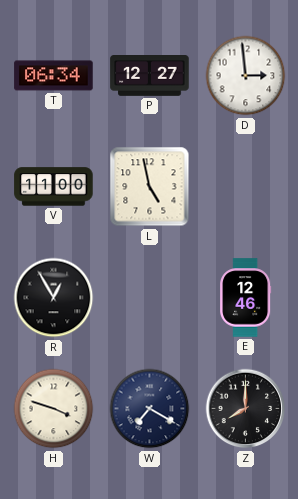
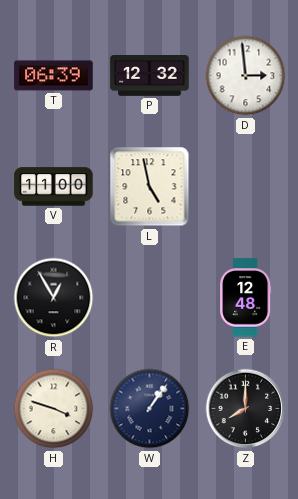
T: 06:34 -> 06:39
P: 12:27 -> 12:32
E: 12:46 -> 12:48
W: 7:20 -> 1:06
